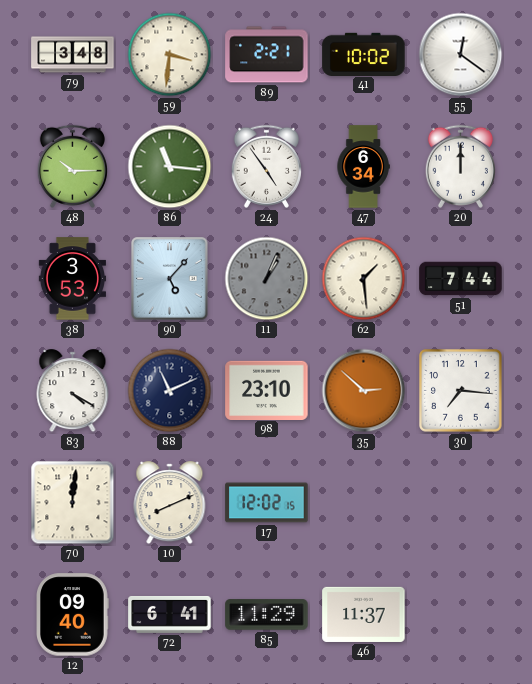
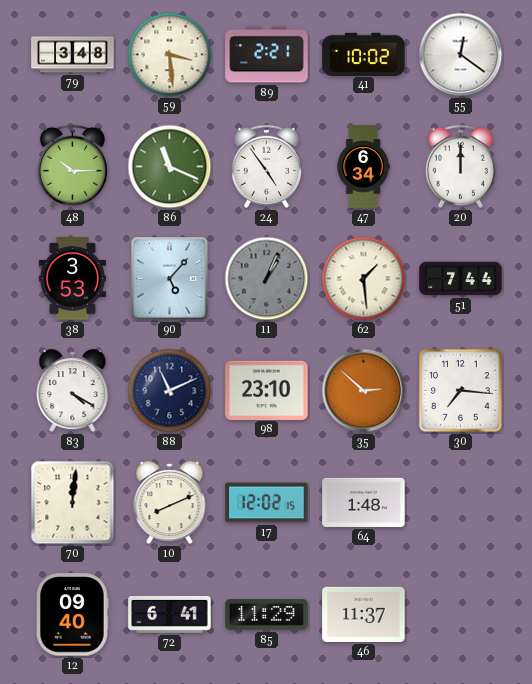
59: 3:31 -> 3:29
86: 11:16 -> 11:19
64: none -> 1:48
